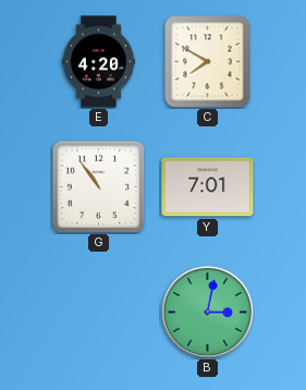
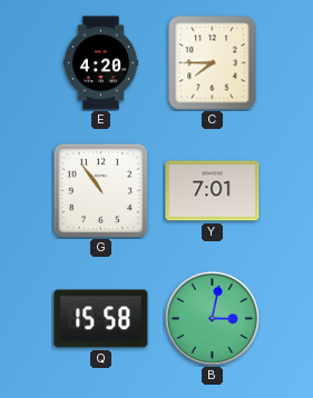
C: 7:50 -> 7:45
Q: none -> 15:58
